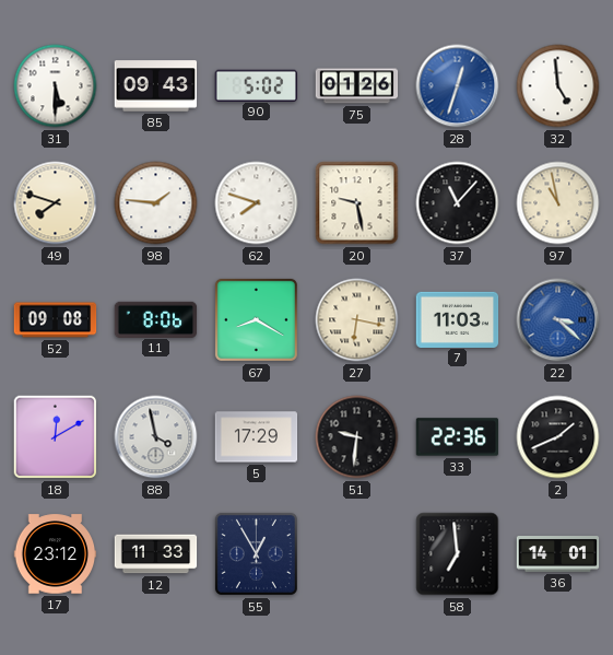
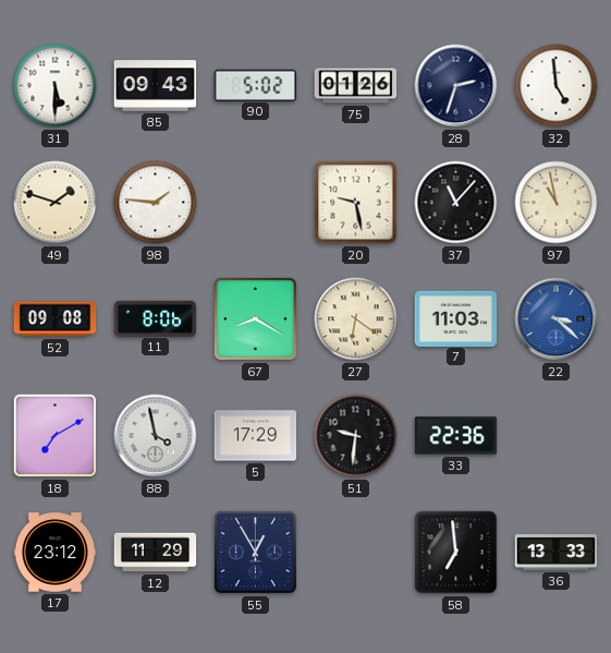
28: 12:33 -> 2:33
28 dial: blue -> navy
49: 7:48 -> 1:48
62: 7:48 -> none
27: 6:17 -> 6:21
18: 12:10 -> 7:10
2: 1:41 -> none
12: 11:33 -> 11:29
36: 14:01 -> 13:33
